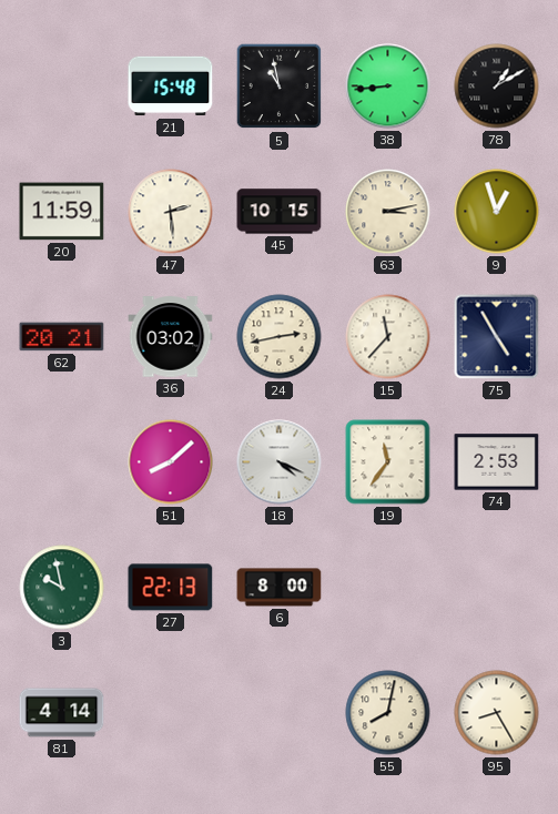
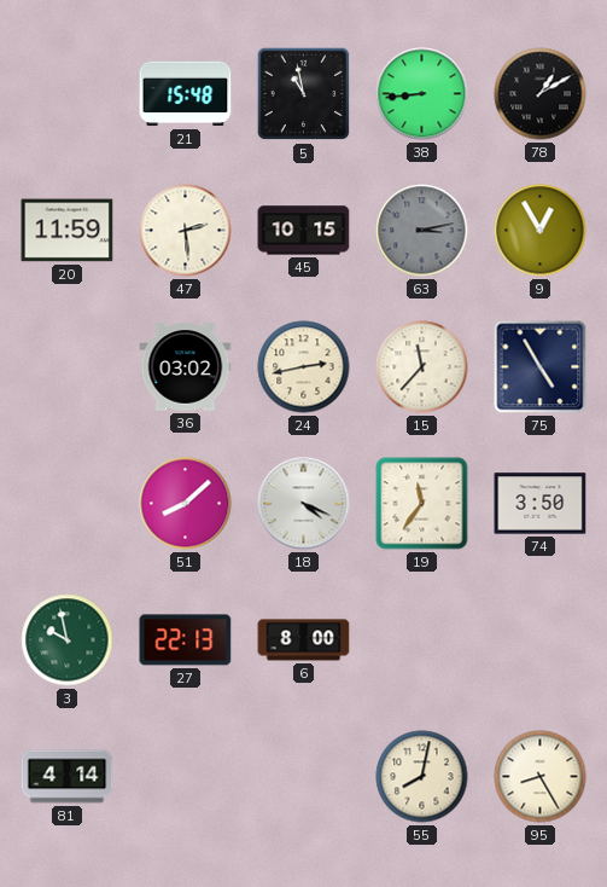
63 dial: cream -> grey
9: 12:57 -> 12:55
62: 20:21 -> none
74: 2:53 -> 3:50
